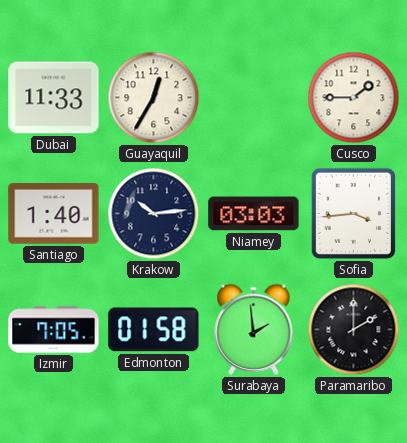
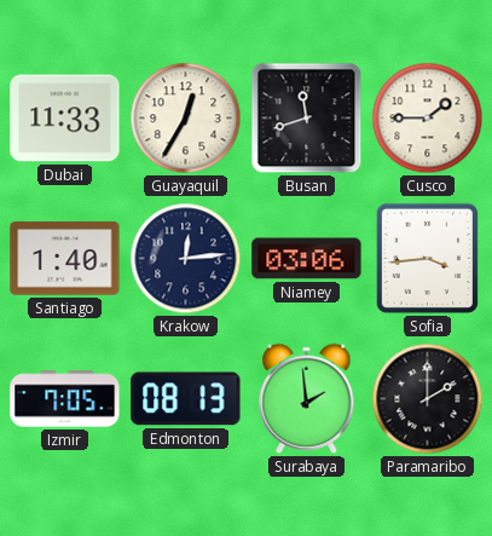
Busan: none -> 11:42
Krakow: 10:14 -> 12:14
Niamey: 03:03 -> 03:06
Edmonton: 01:58 -> 08:13
